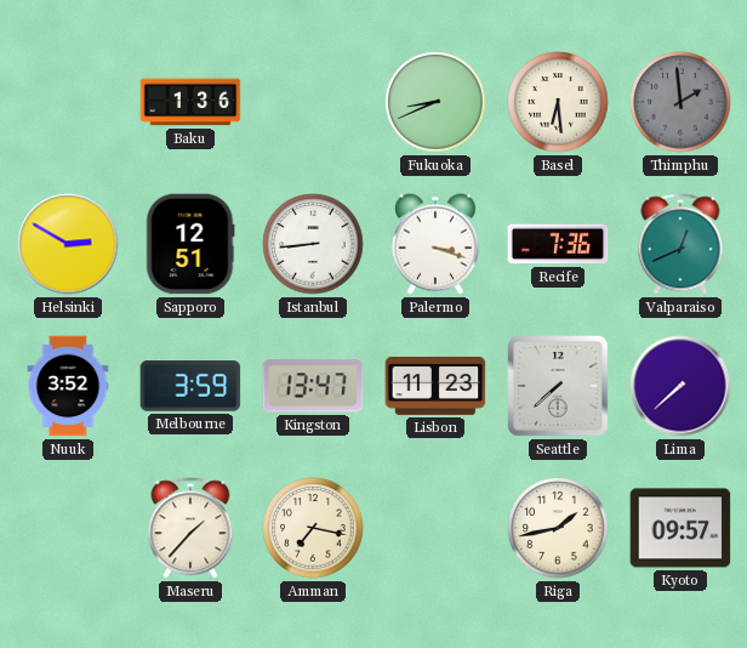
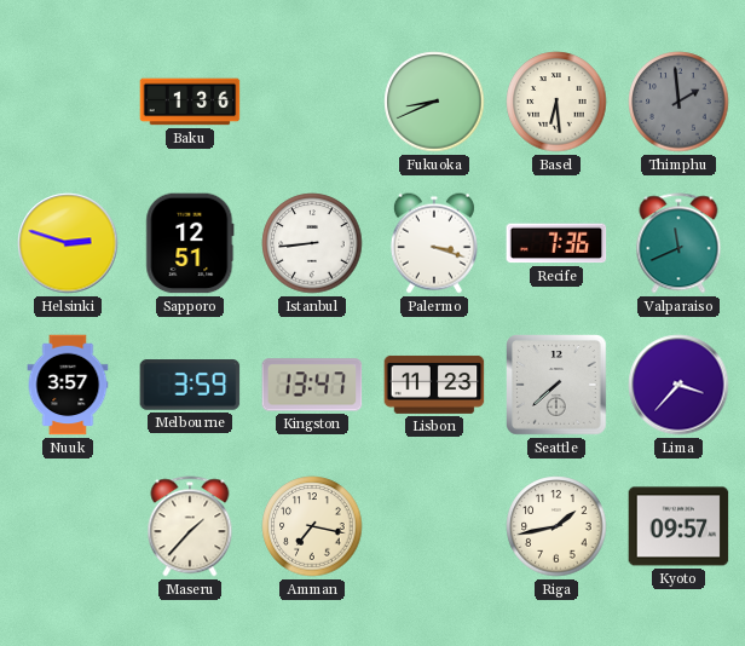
Helsinki: 2:50 -> 2:48
Valparaiso: 12:41 -> 11:41
Nuuk: 3:52 -> 3:57
Lima: 7:38 -> 3:37
